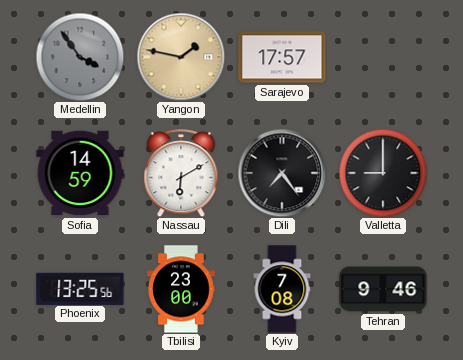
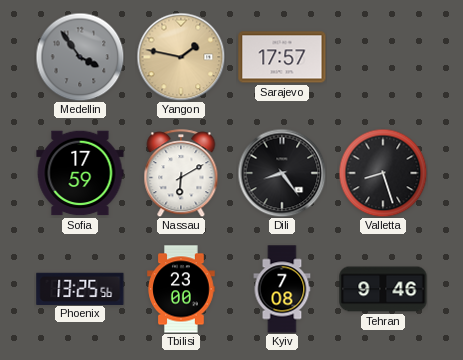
Sofia: 14:59 -> 17:59
Dili: 7:24 -> 8:24
Valletta: 9:00 -> 8:27
